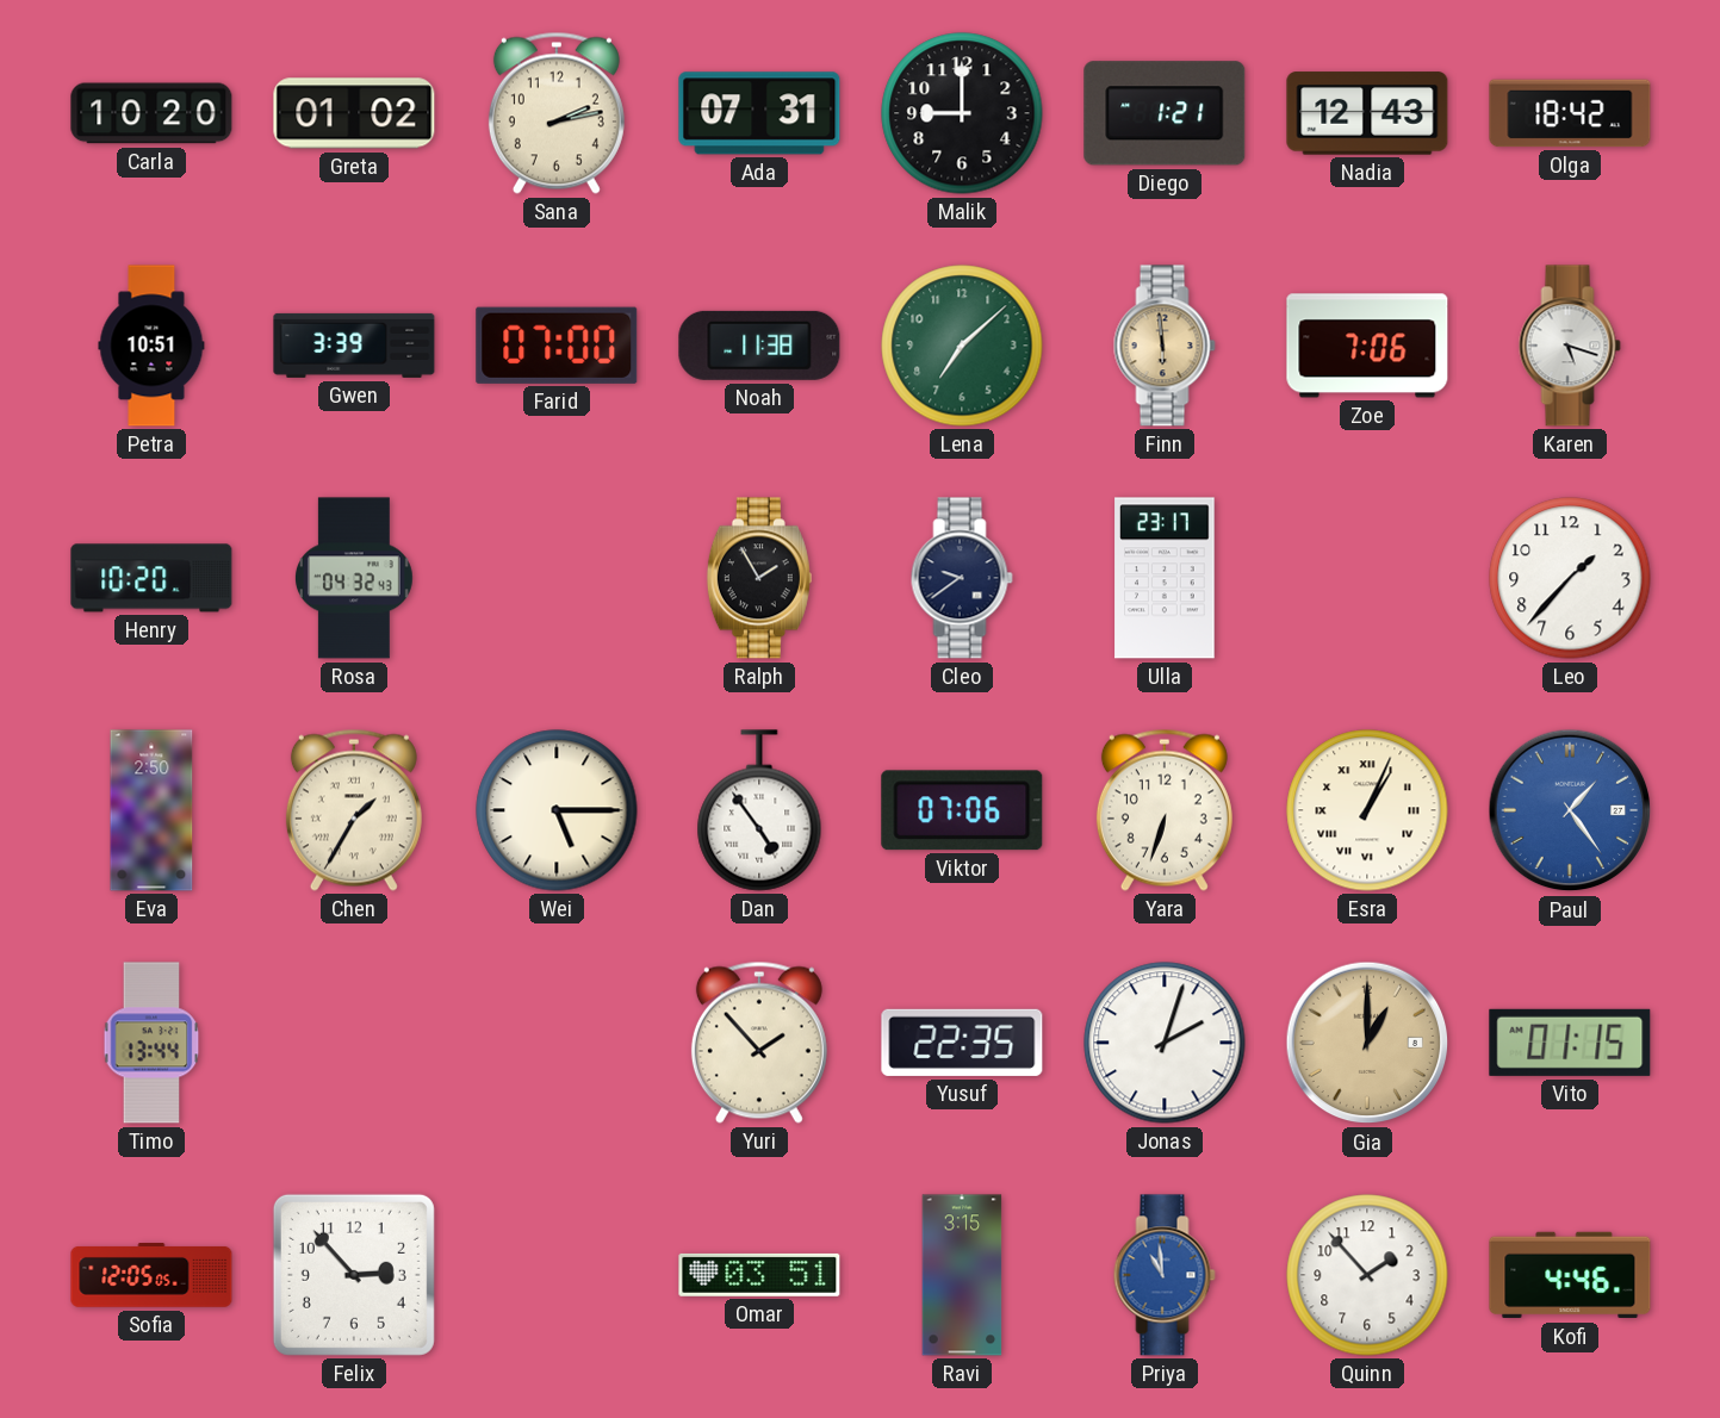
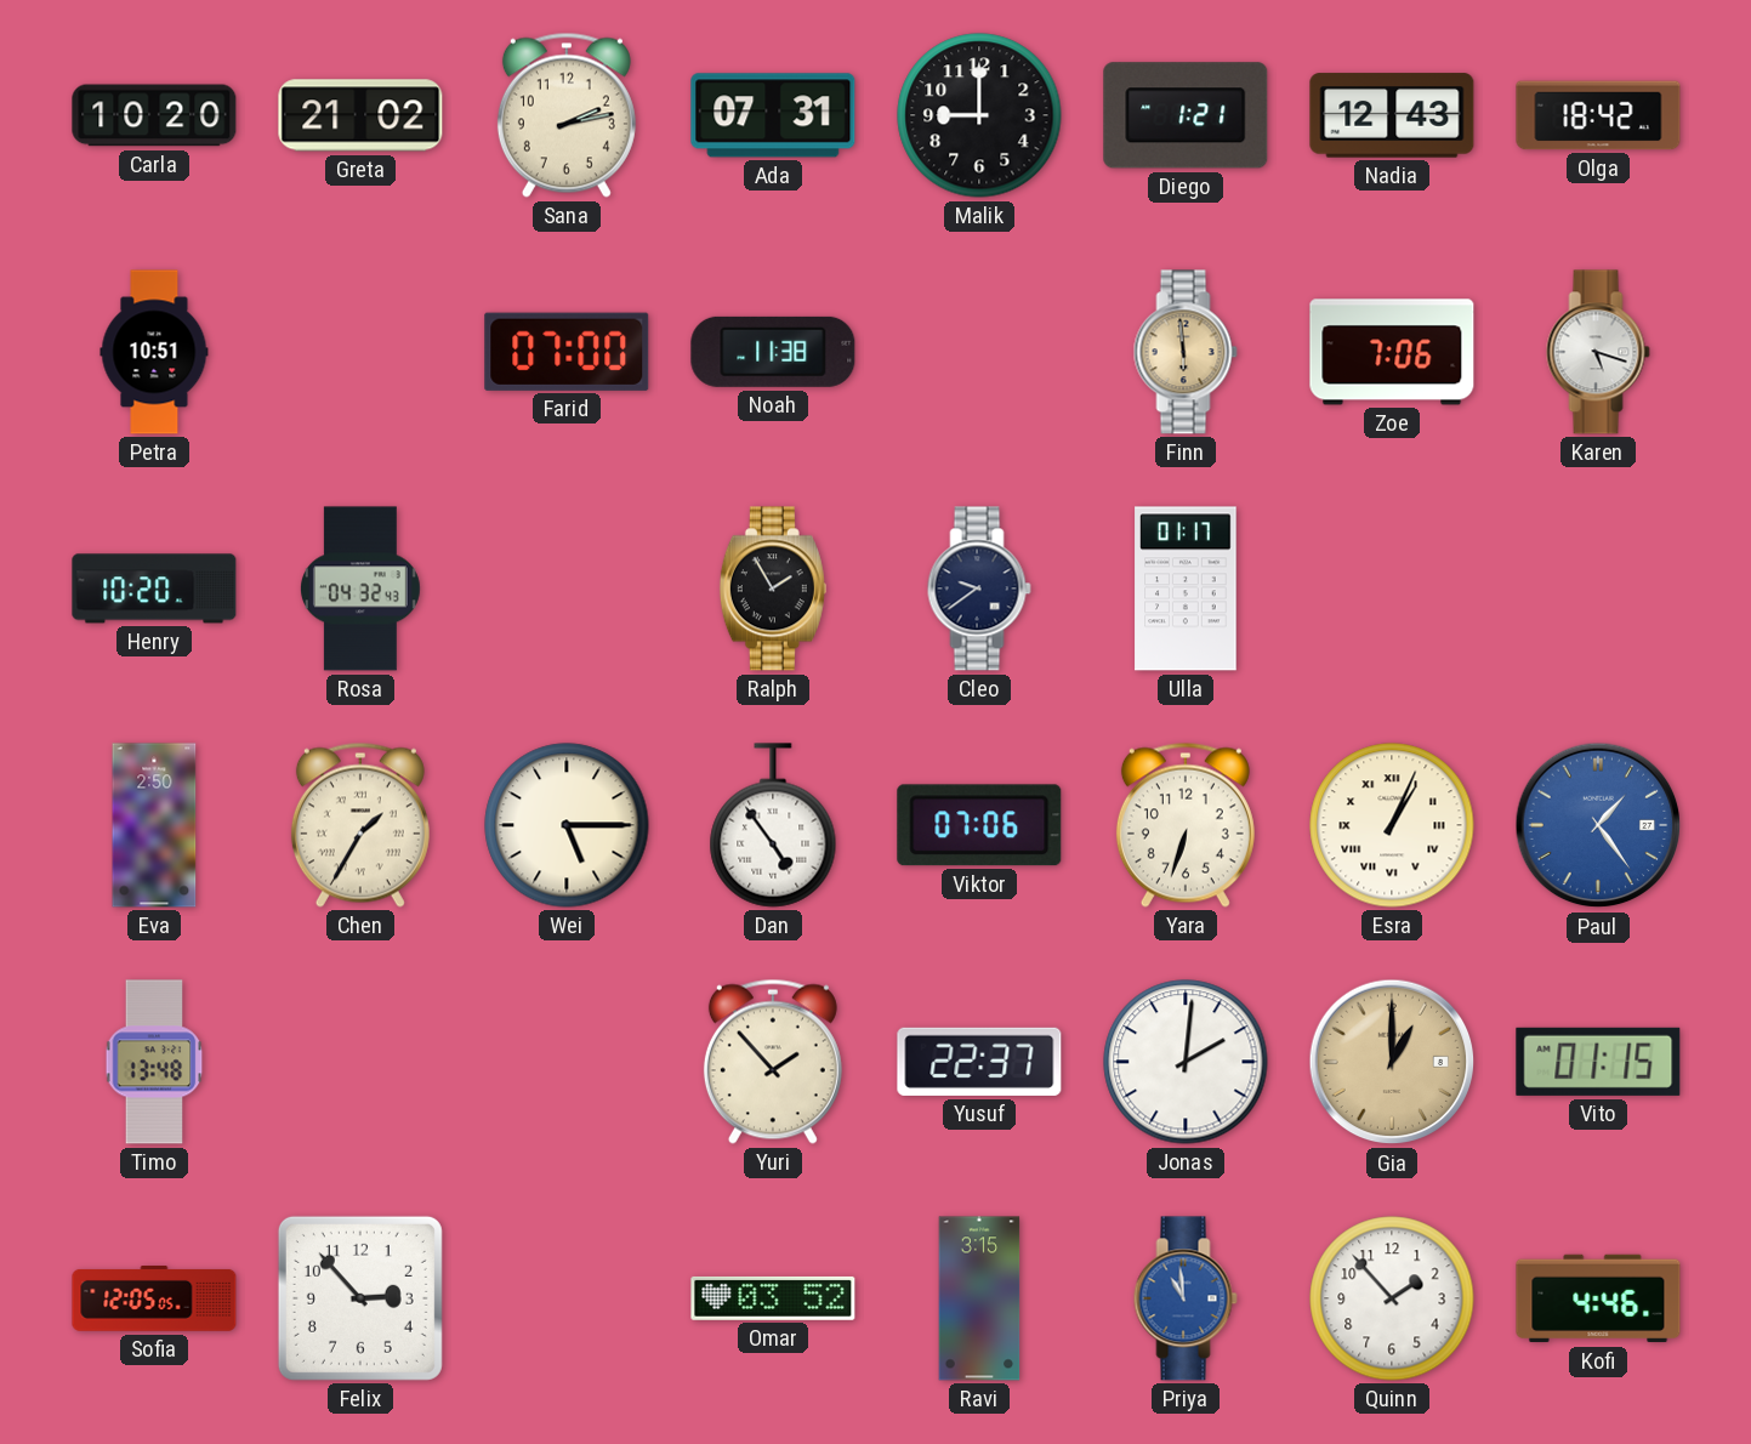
Greta: 01:02 -> 21:02
Gwen: 3:39 -> none
Lena: 7:08 -> none
Ulla: 23:17 -> 01:17
Leo: 1:37 -> none
Timo: 13:44 -> 13:48
Yusuf: 22:35 -> 22:37
Jonas: 2:03 -> 2:01
Omar: 03:51 -> 03:52
